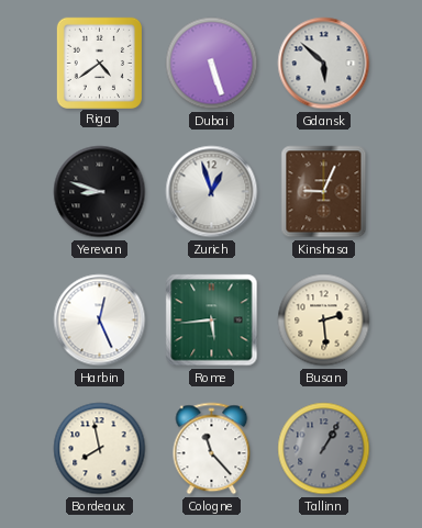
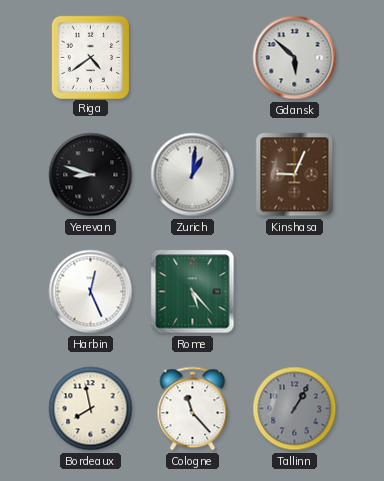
Dubai: 5:27 -> none
Zurich: 12:57 -> 1:01
Rome: 5:44 -> 5:23
Busan: 2:29 -> none
